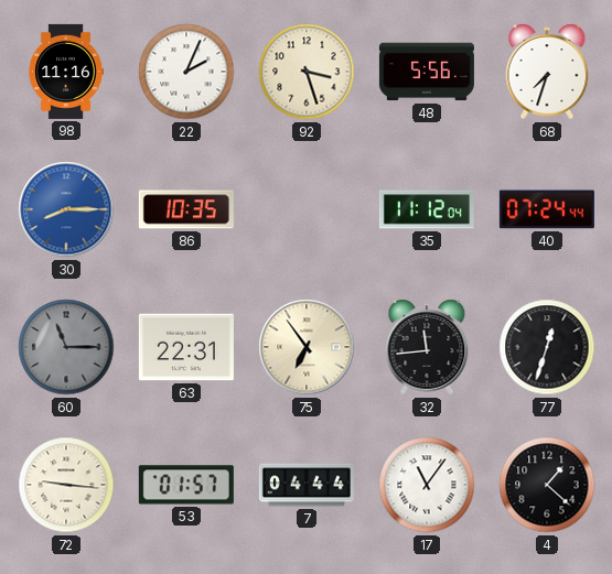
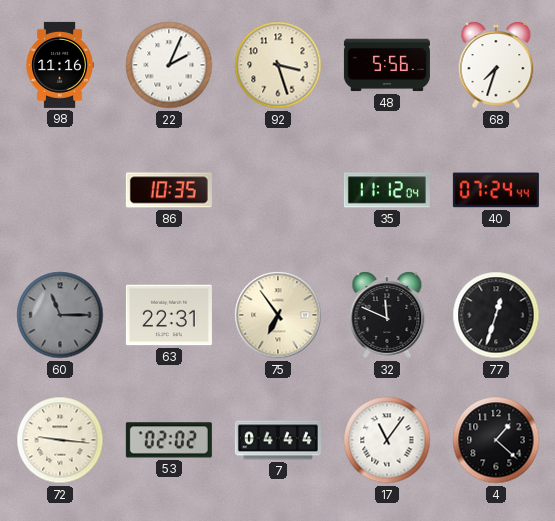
30: 8:15 -> none
32: 11:44 -> 11:49
53: 01:57 -> 02:02
